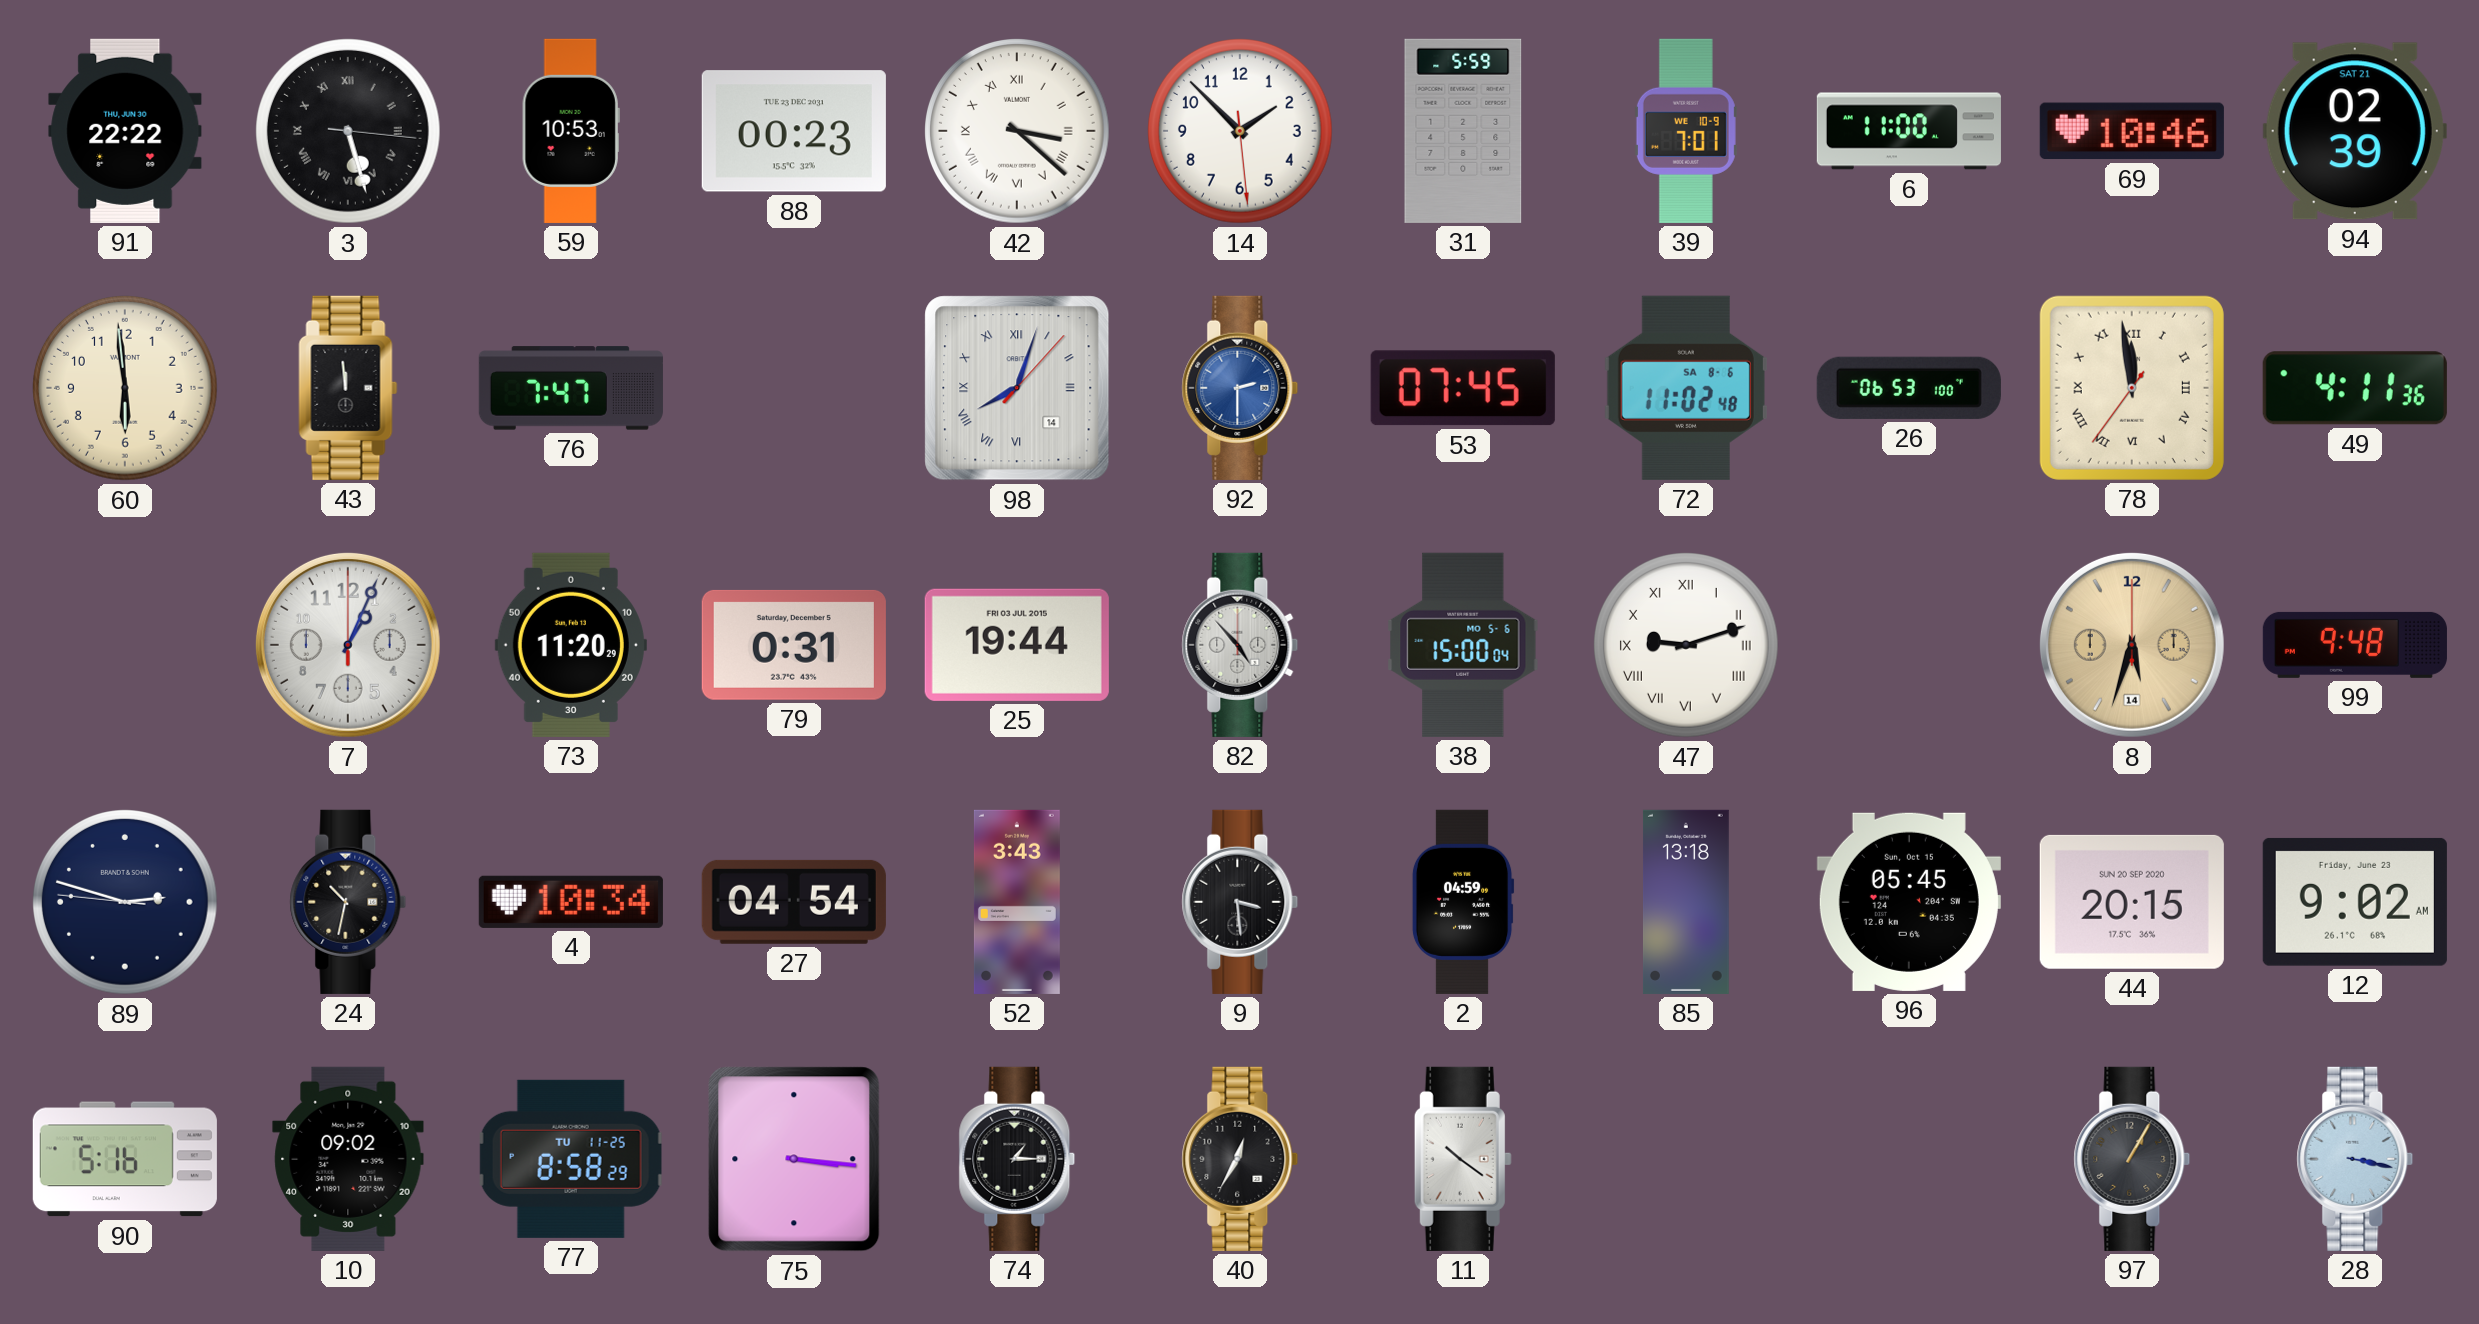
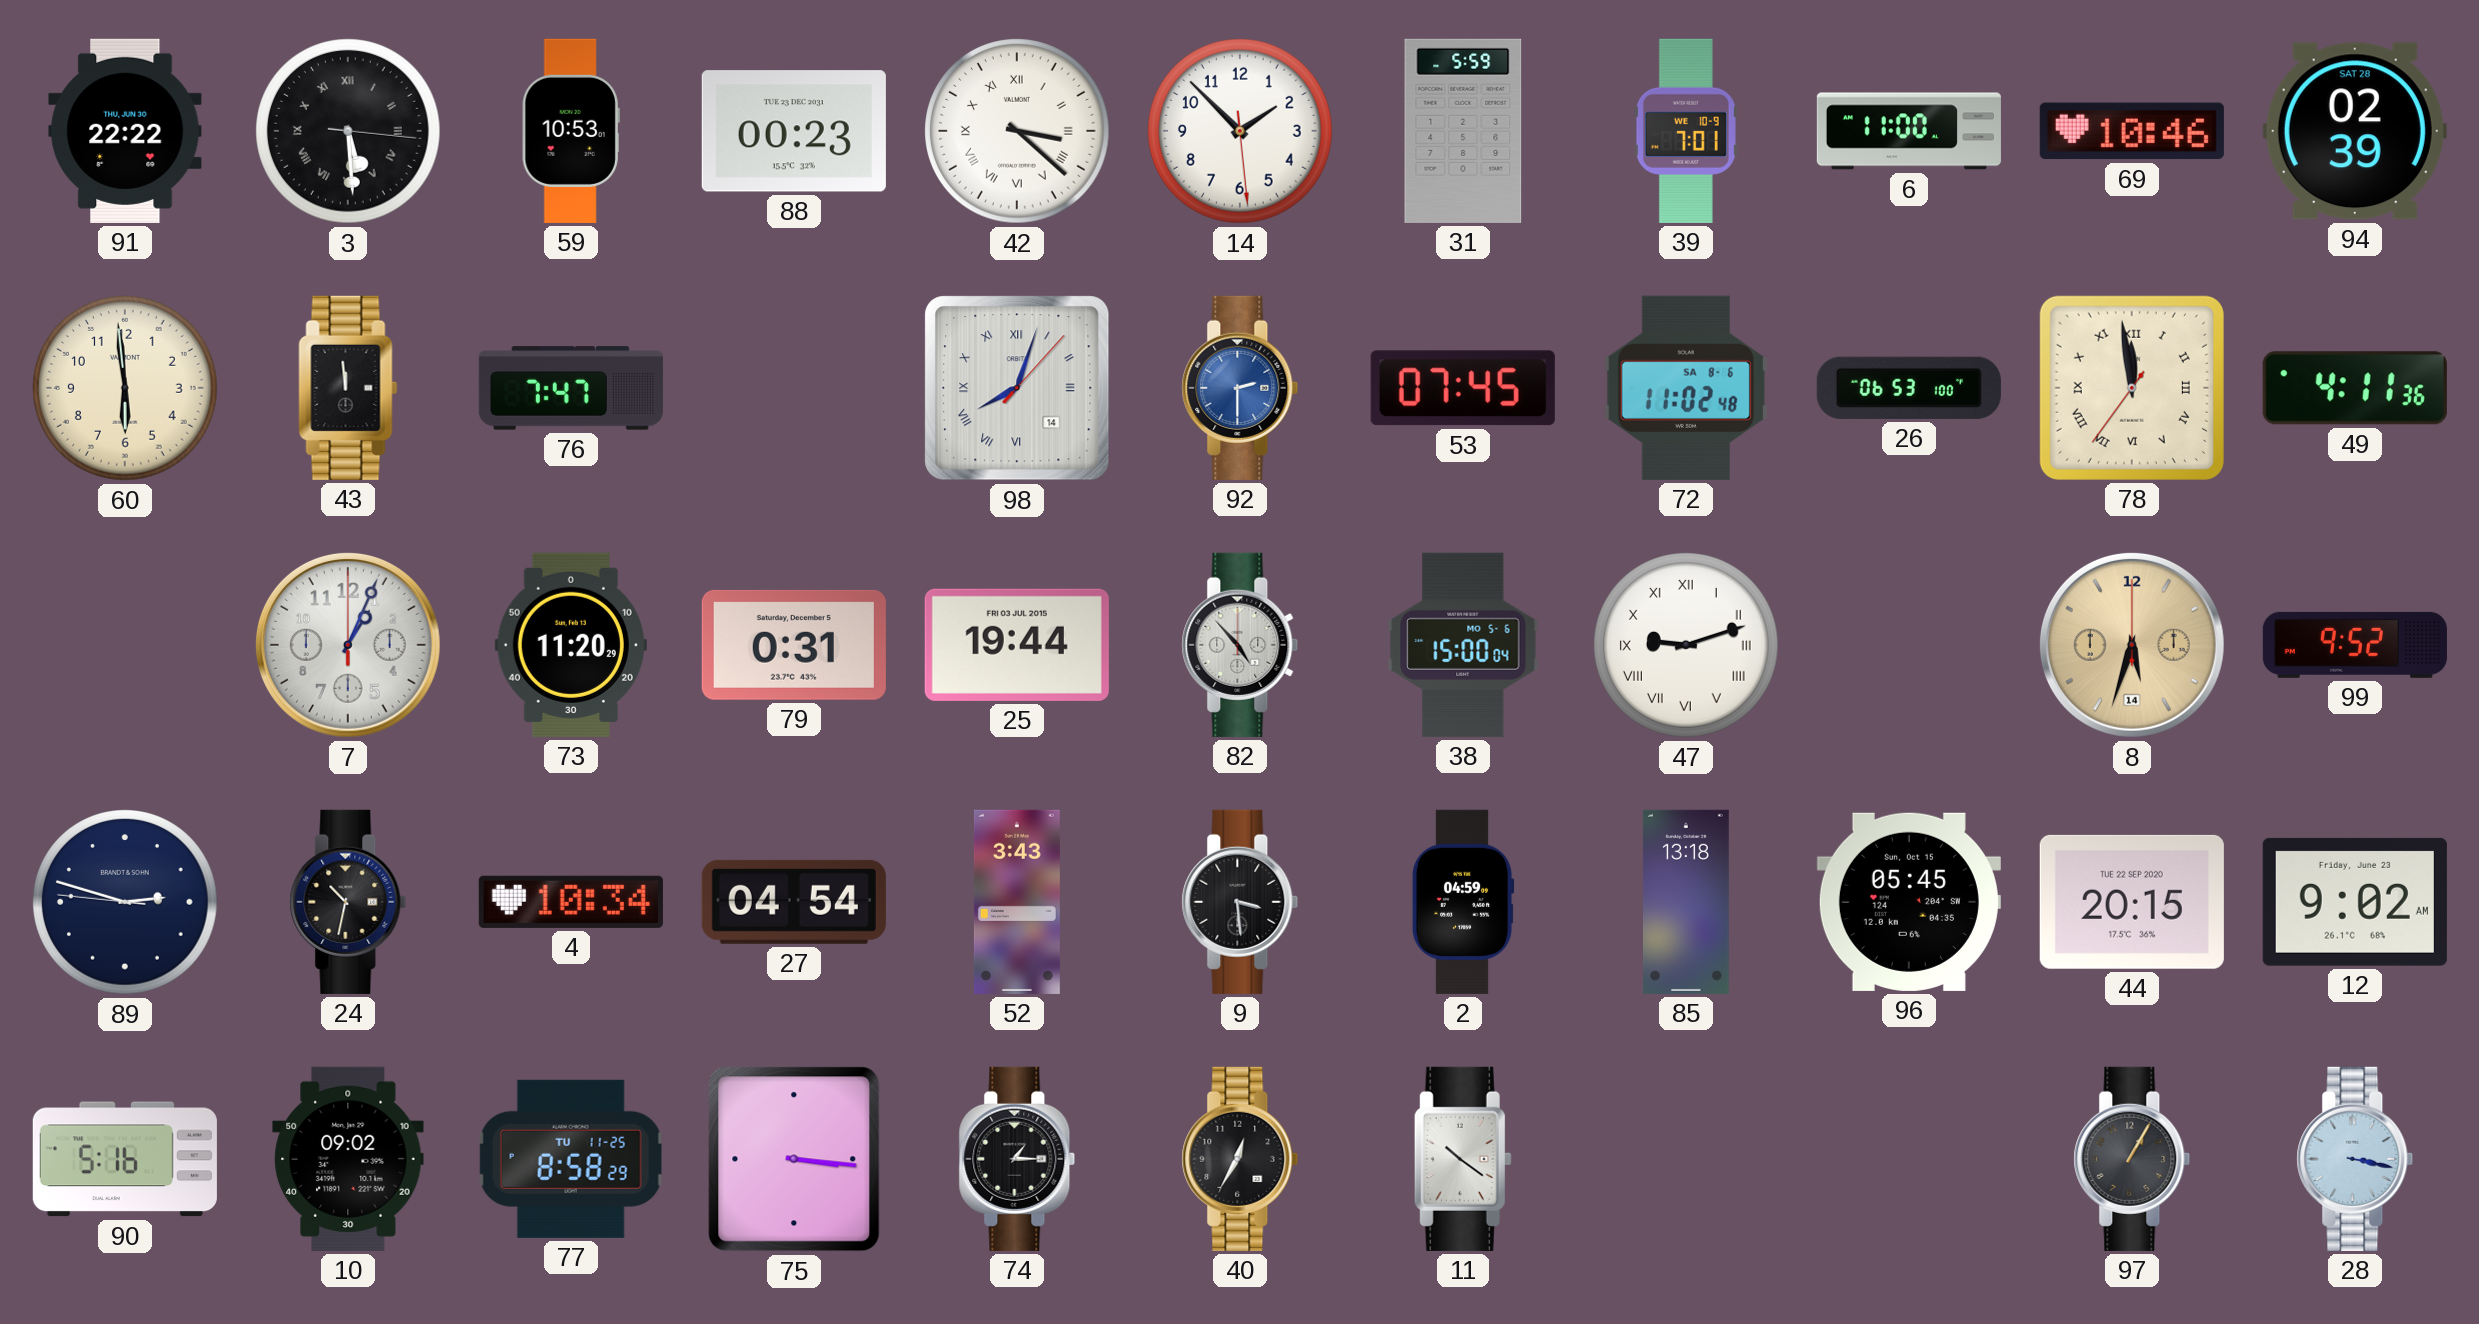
3: 5:27 -> 5:29
94 date: SAT 21 -> SAT 28
99: 9:48 -> 9:52
44 date: SUN 20 SEP 2020 -> TUE 22 SEP 2020
